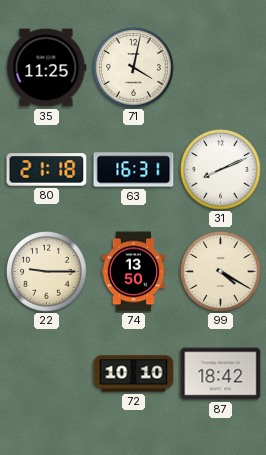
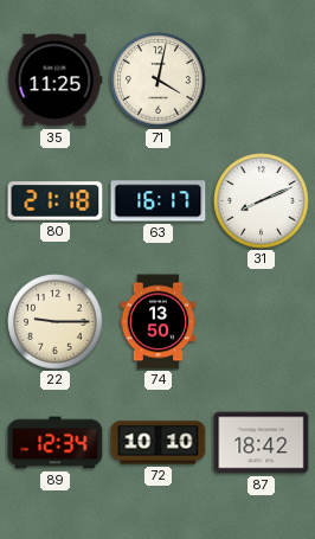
63: 16:31 -> 16:17
99: 4:20 -> none
89: none -> 12:34
